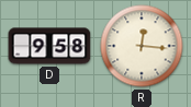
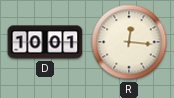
D: 9:58 -> 10:01
